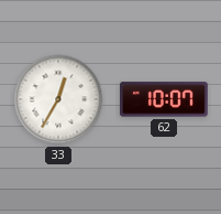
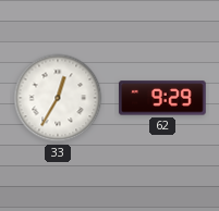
62: 10:07 -> 9:29
